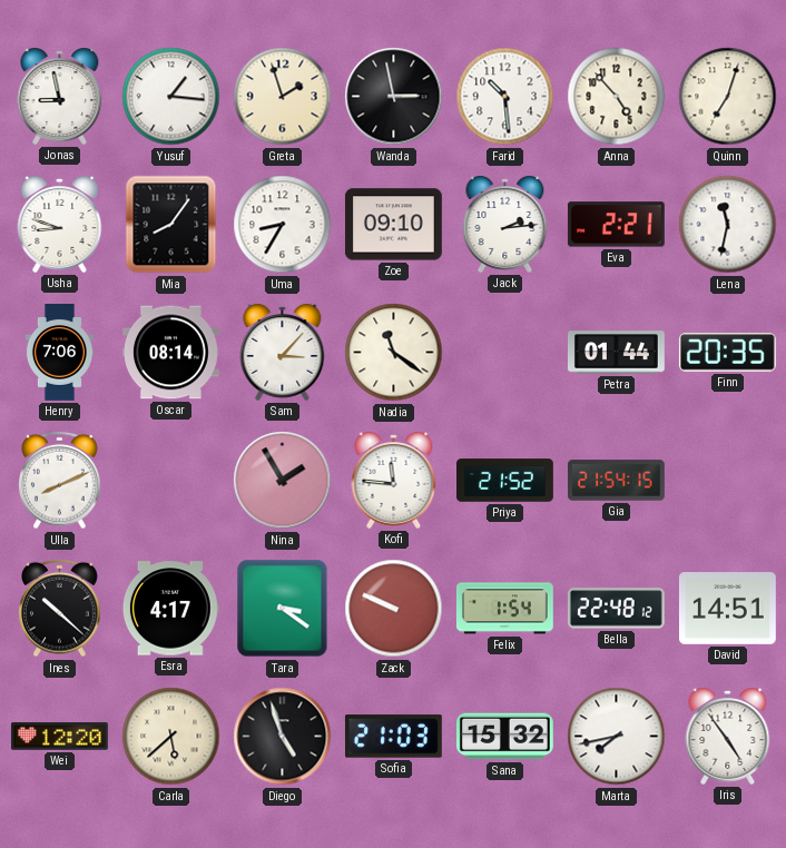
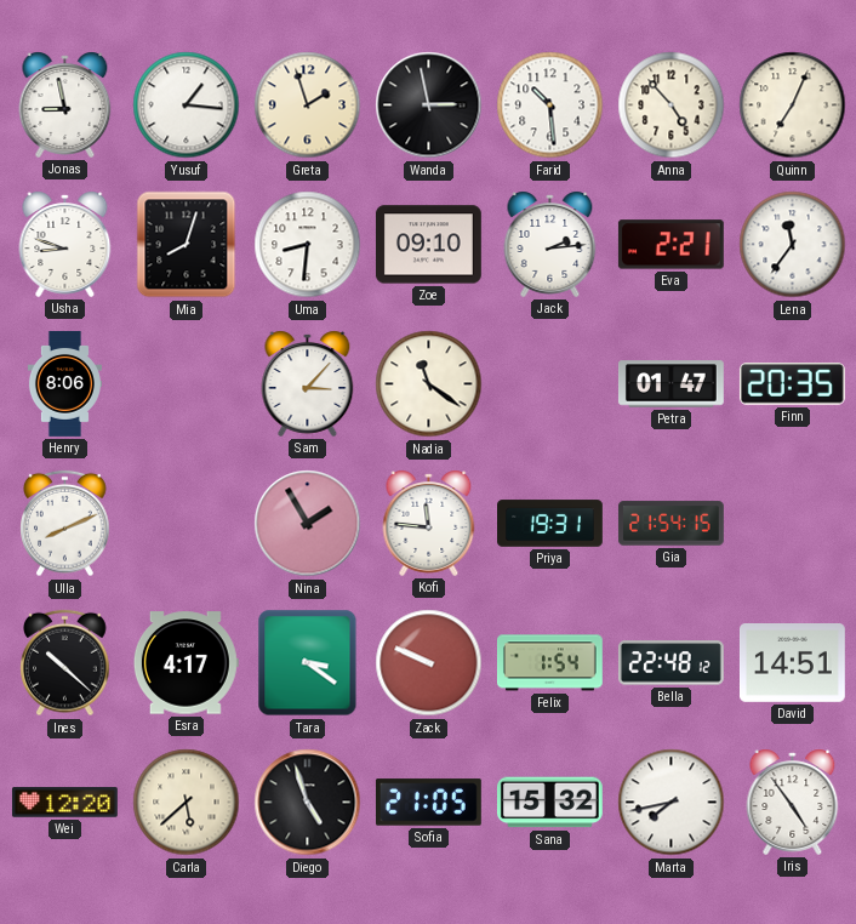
Quinn: 7:03 -> 7:04
Mia: 8:06 -> 8:03
Uma: 8:35 -> 8:31
Lena: 11:32 -> 11:36
Henry: 7:06 -> 8:06
Oscar: 08:14 -> none
Petra: 01:44 -> 01:47
Priya: 21:52 -> 19:31
Sofia: 21:03 -> 21:05
